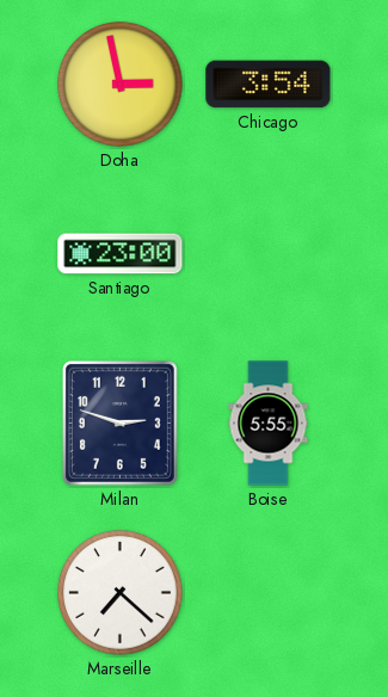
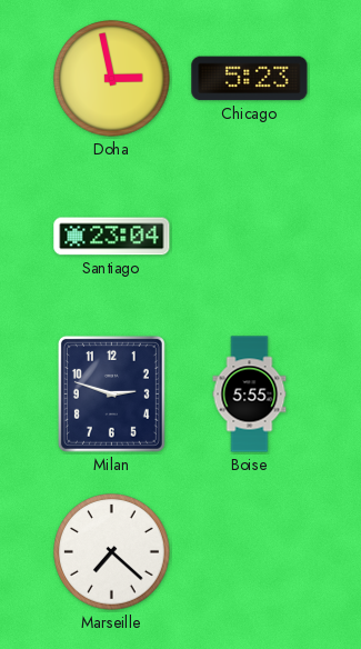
Chicago: 3:54 -> 5:23
Santiago: 23:00 -> 23:04
